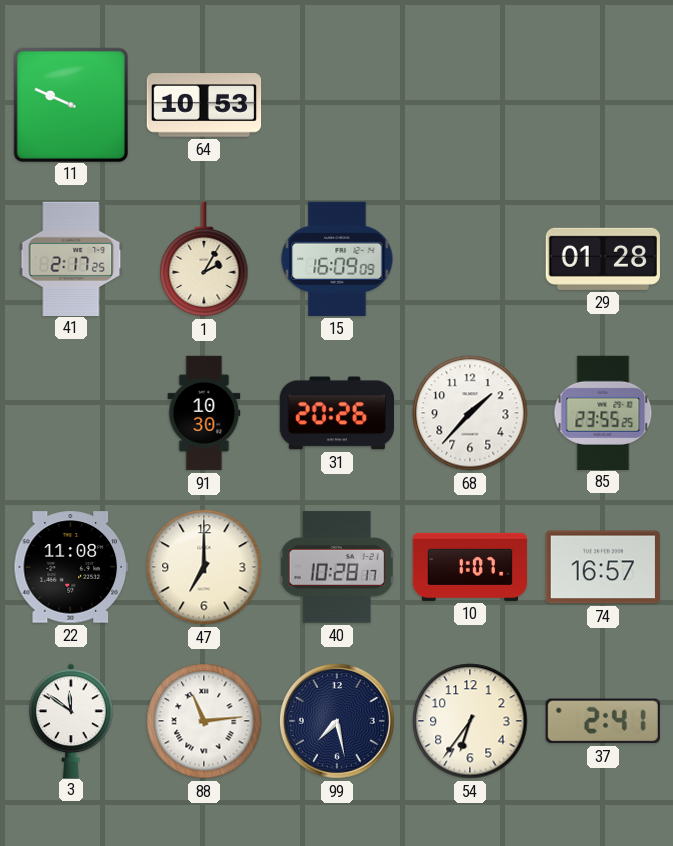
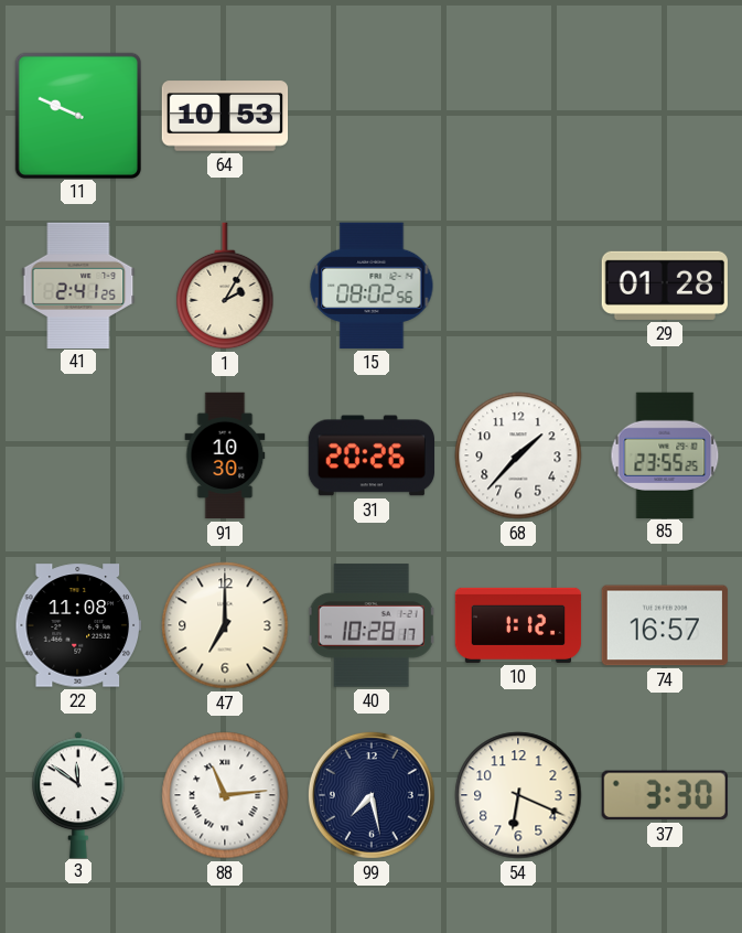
41: 2:17 -> 2:41
15: 16:09 -> 08:02
10: 1:07 -> 1:12
54: 6:36 -> 6:19
37: 2:41 -> 3:30
